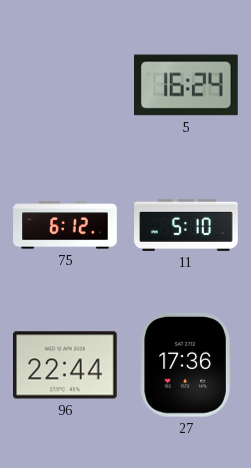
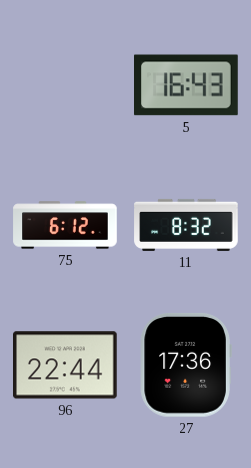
5: 16:24 -> 16:43
11: 5:10 -> 8:32
